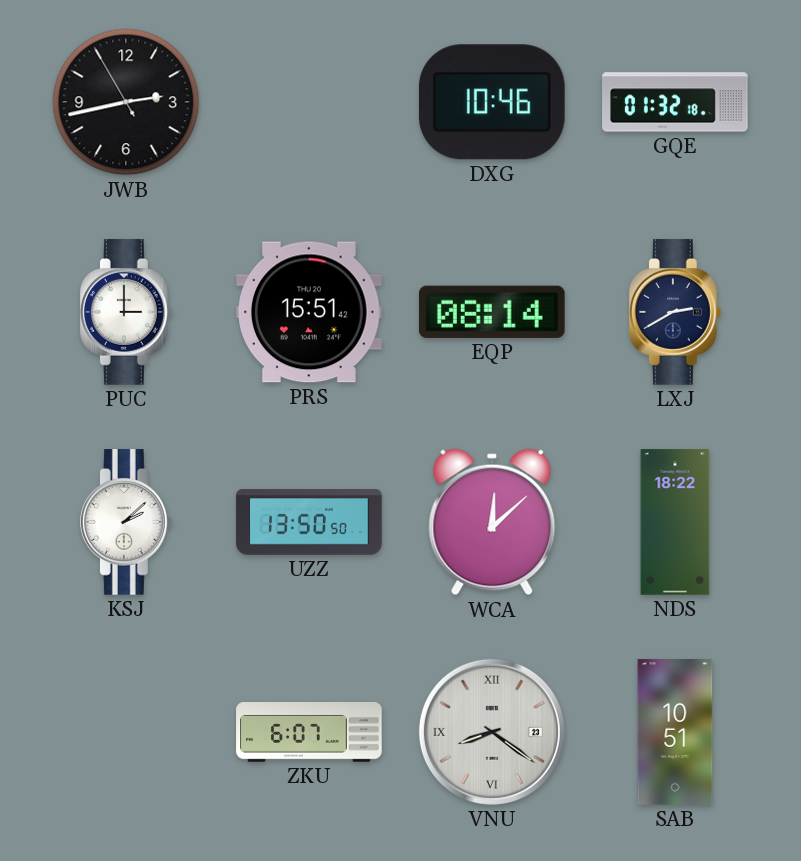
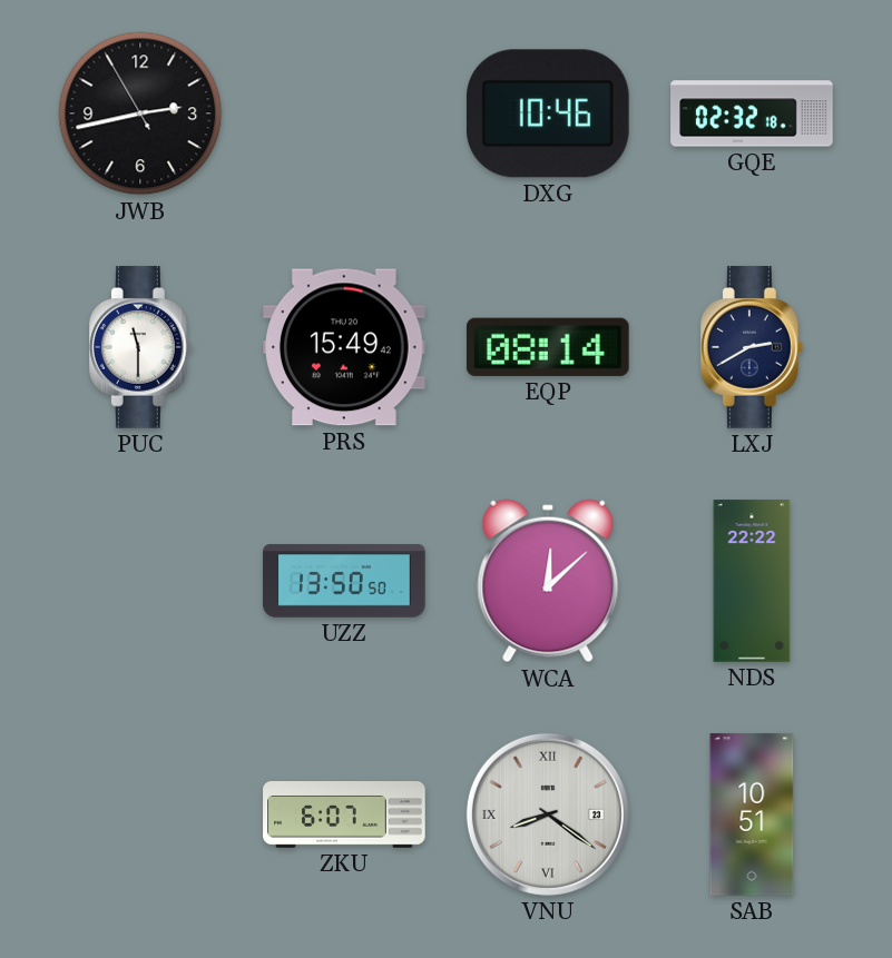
GQE: 01:32 -> 02:32
PUC: 3:00 -> 11:30
PRS: 15:51 -> 15:49
KSJ: 2:08 -> none
NDS: 18:22 -> 22:22
